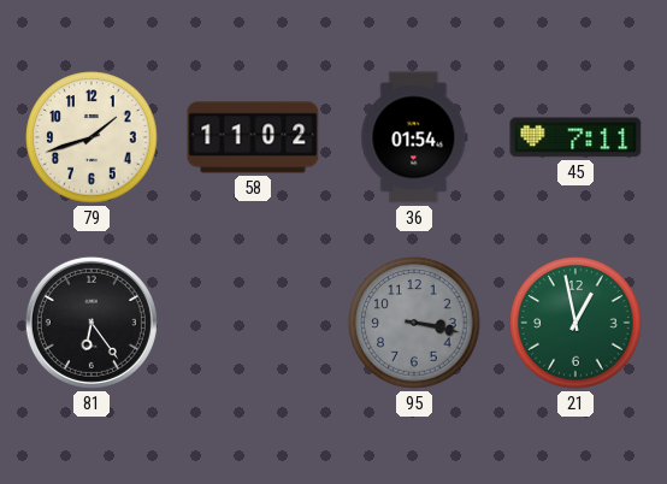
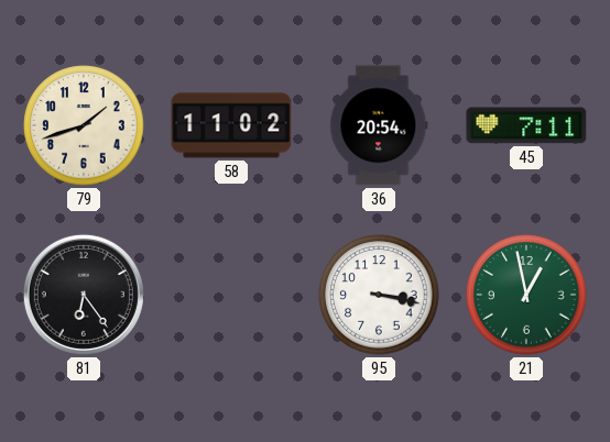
36: 01:54 -> 20:54
95 dial: grey -> white
